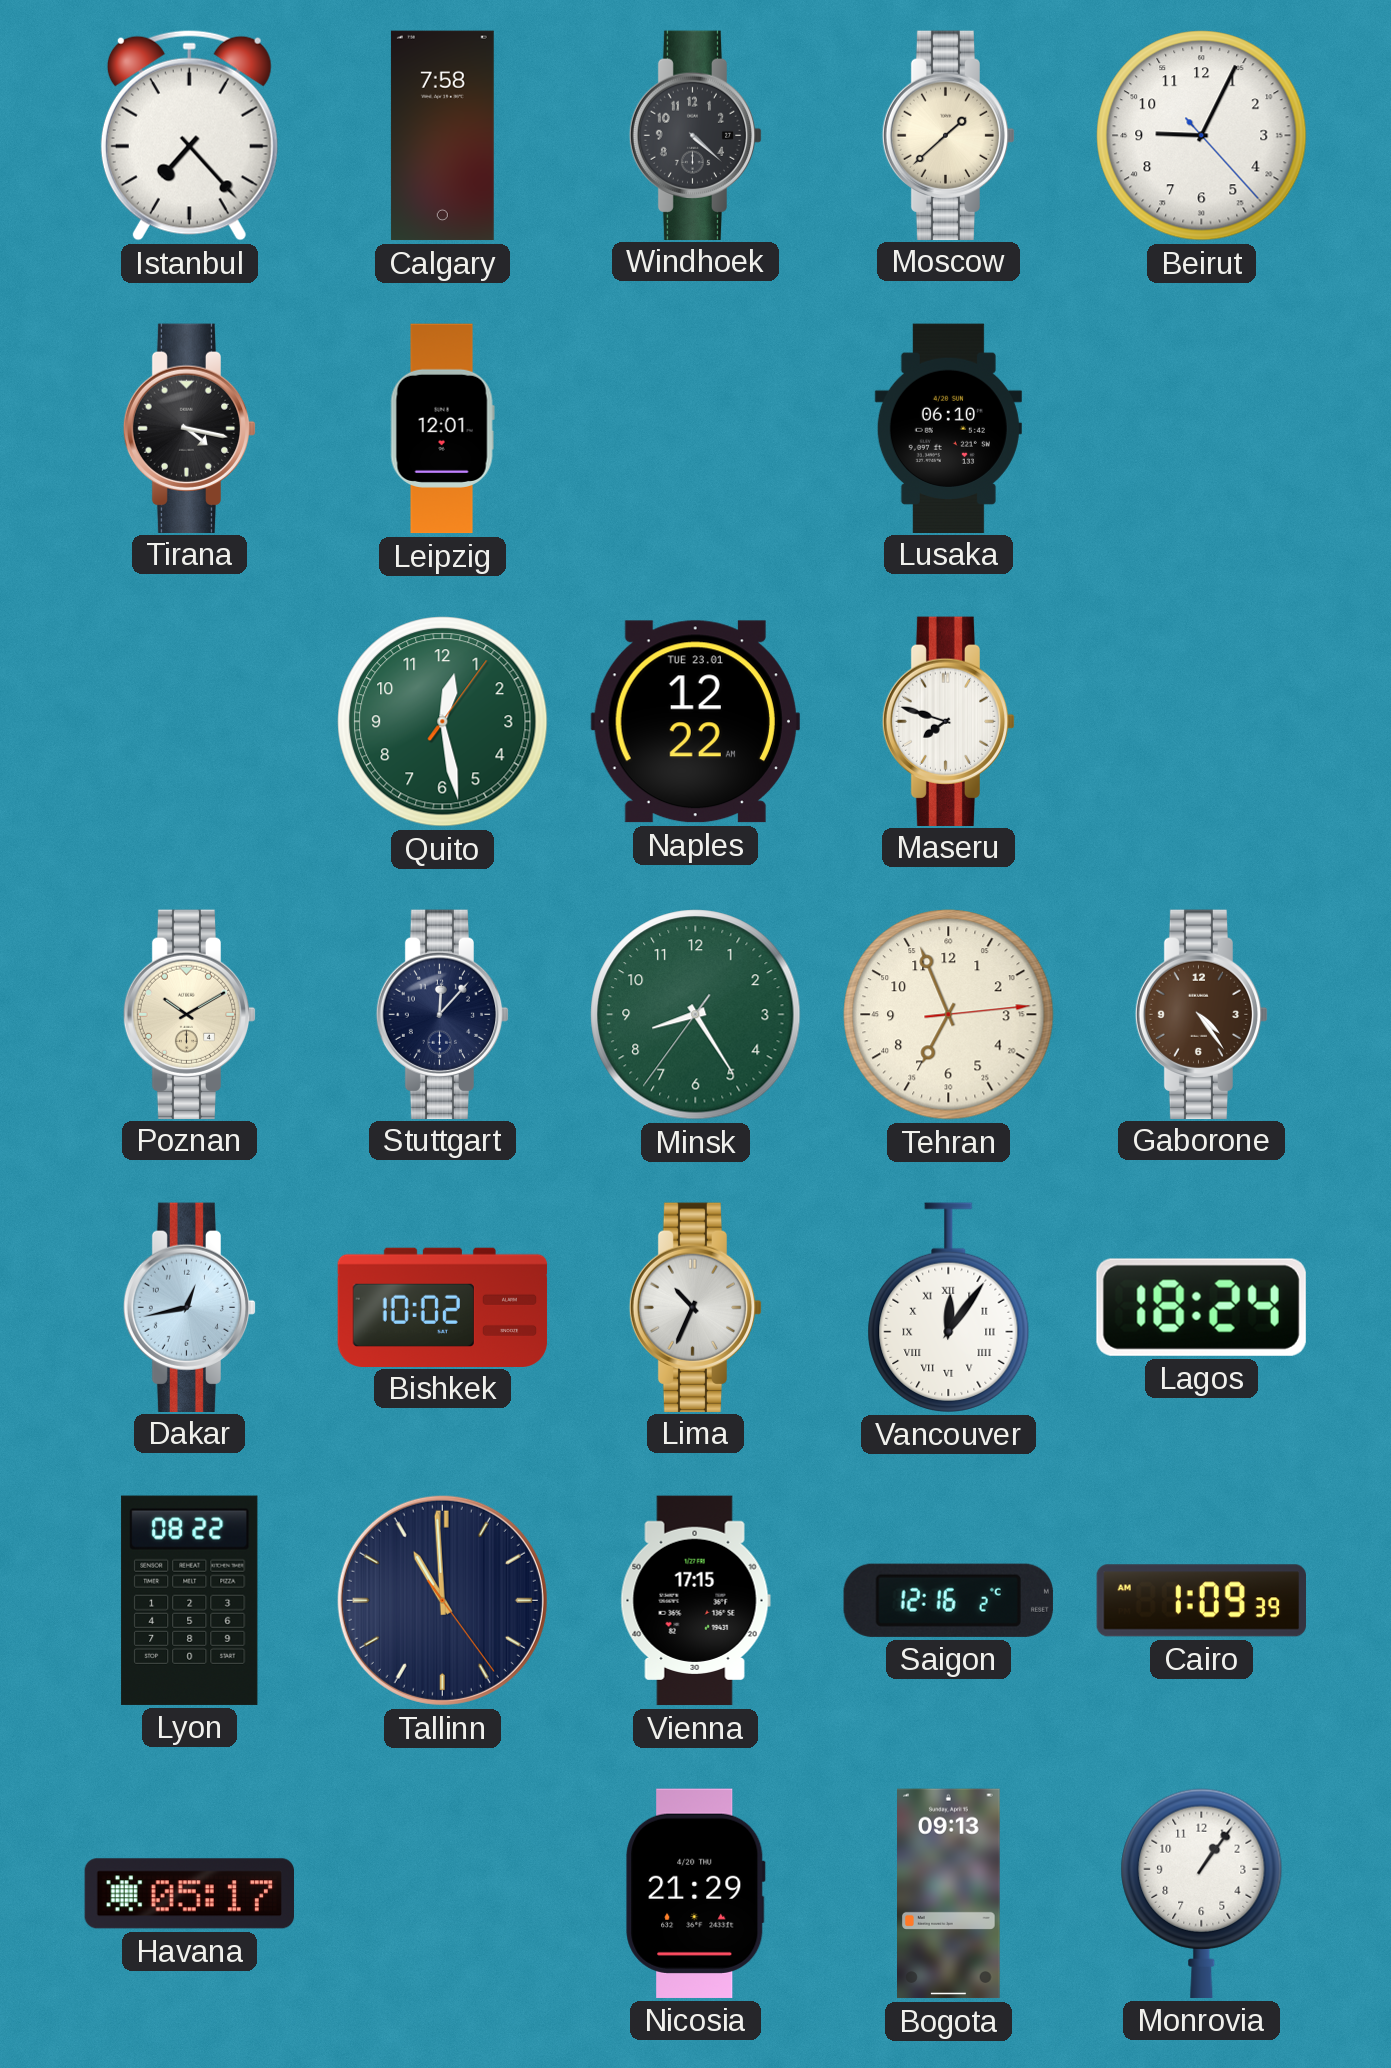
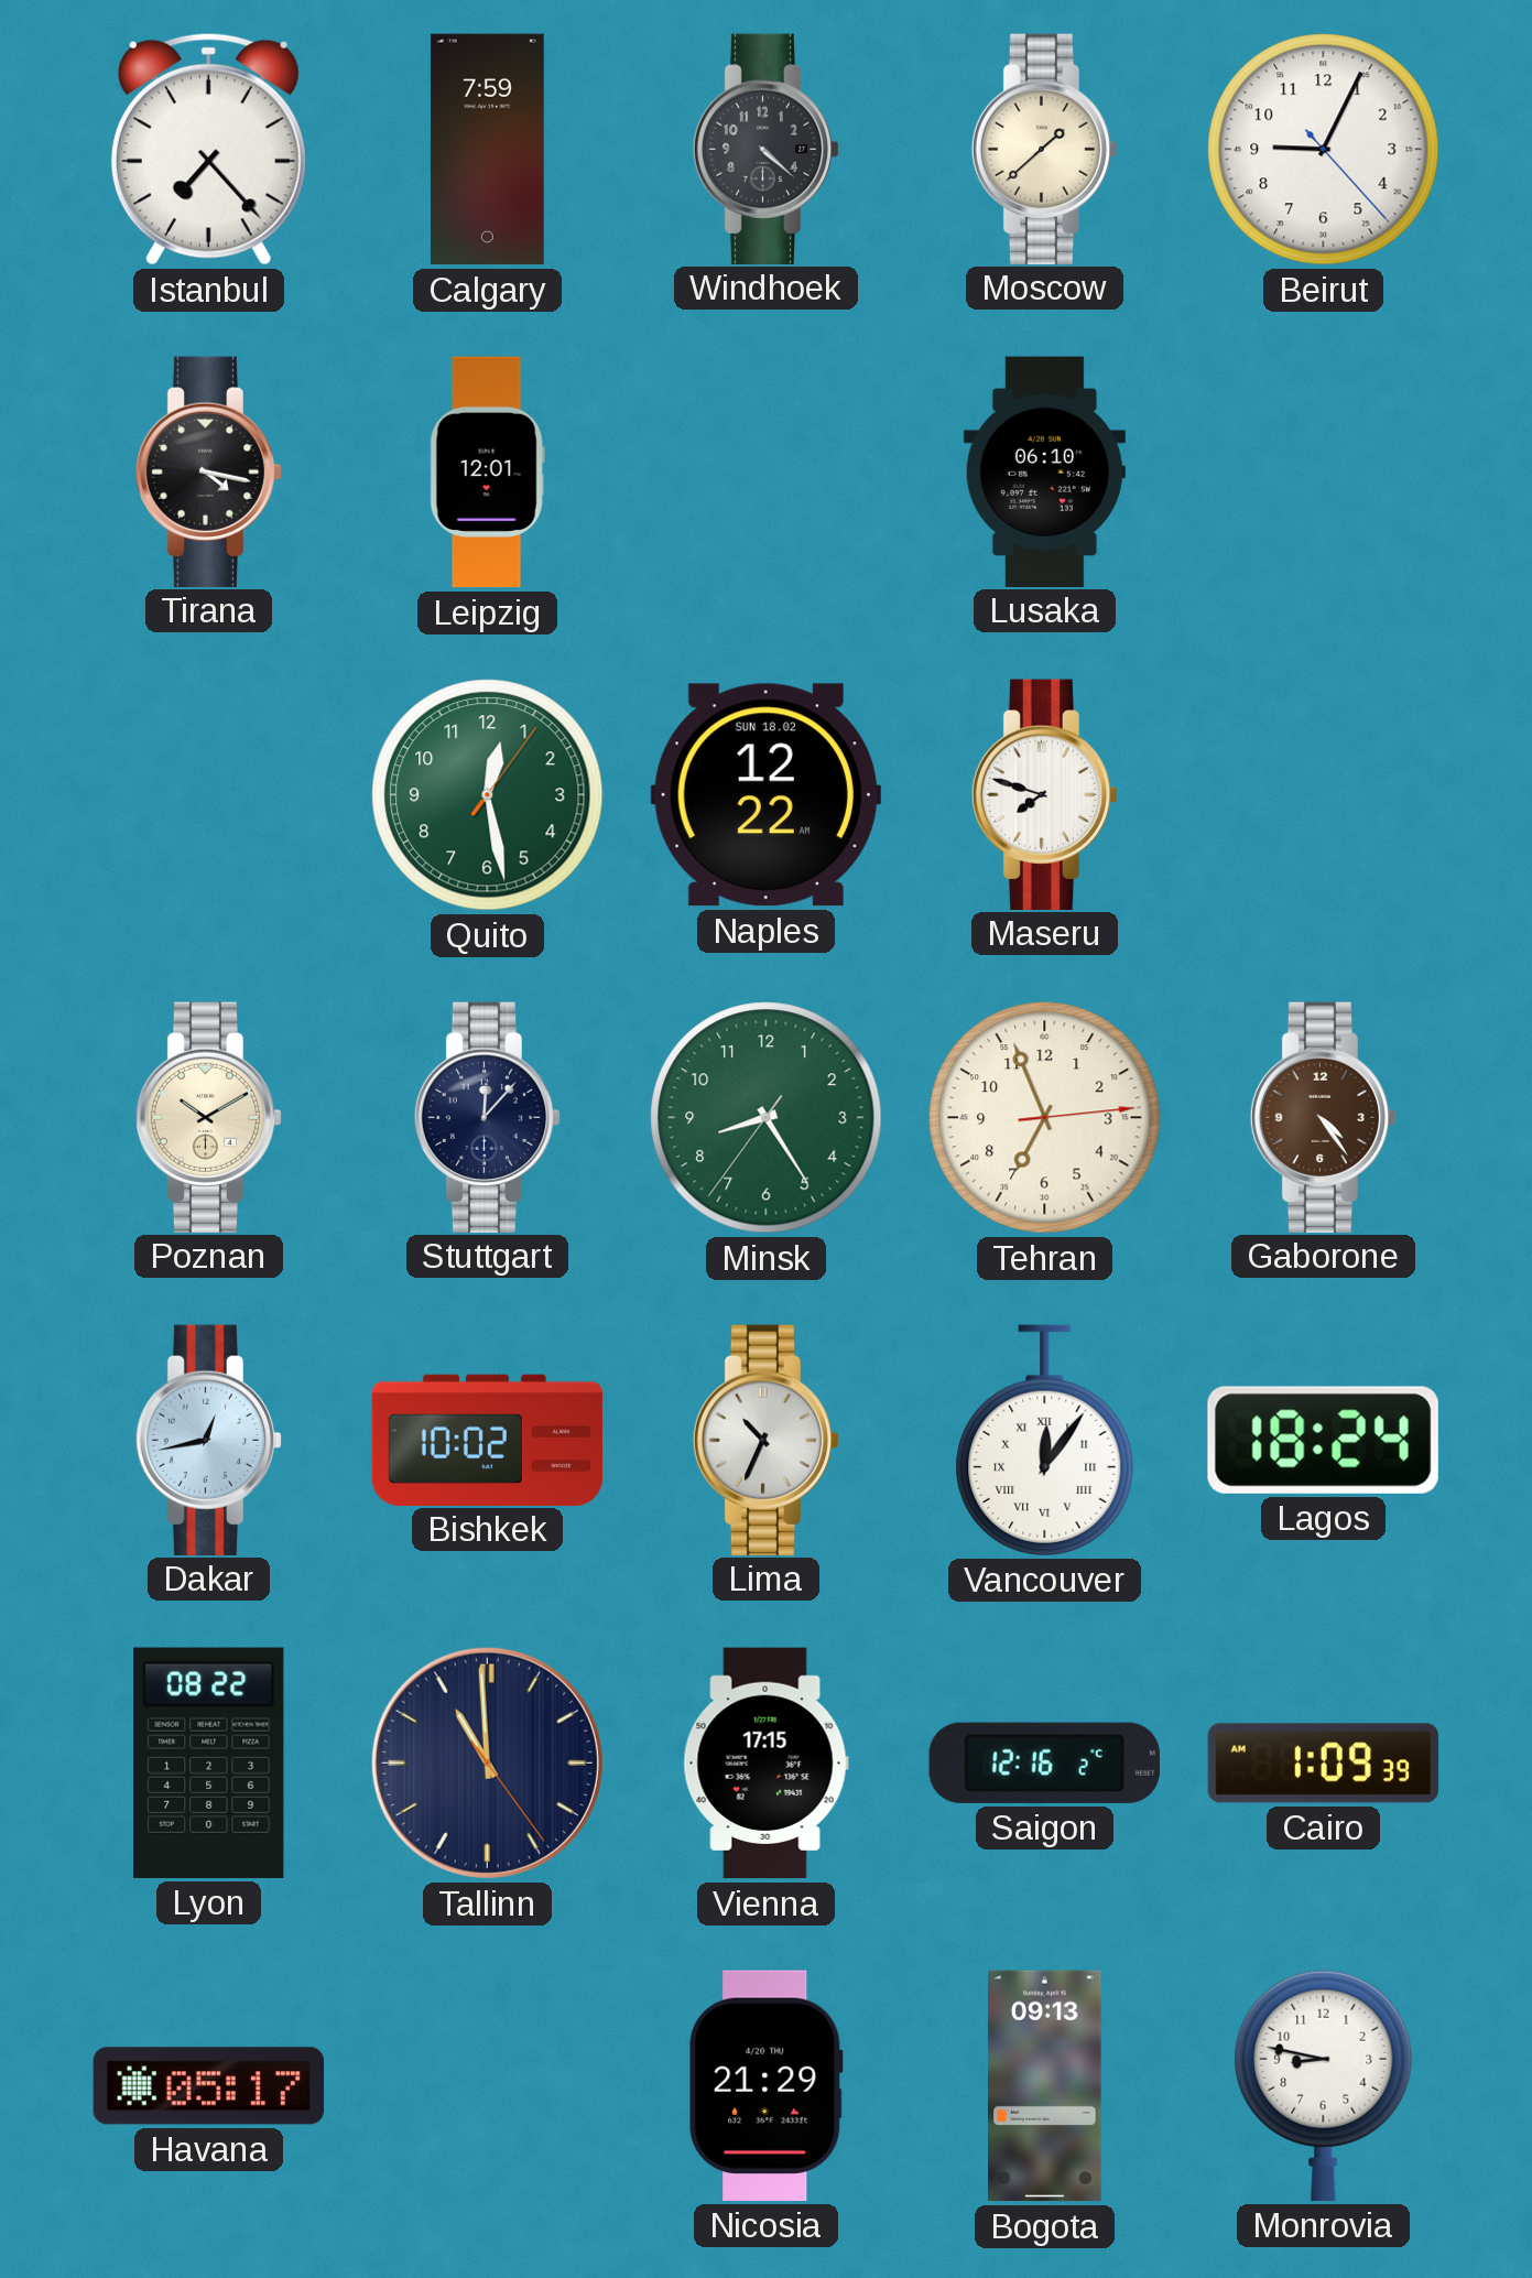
Calgary: 7:58 -> 7:59
Naples date: TUE 23.01 -> SUN 18.02
Monrovia: 1:06 -> 8:47
